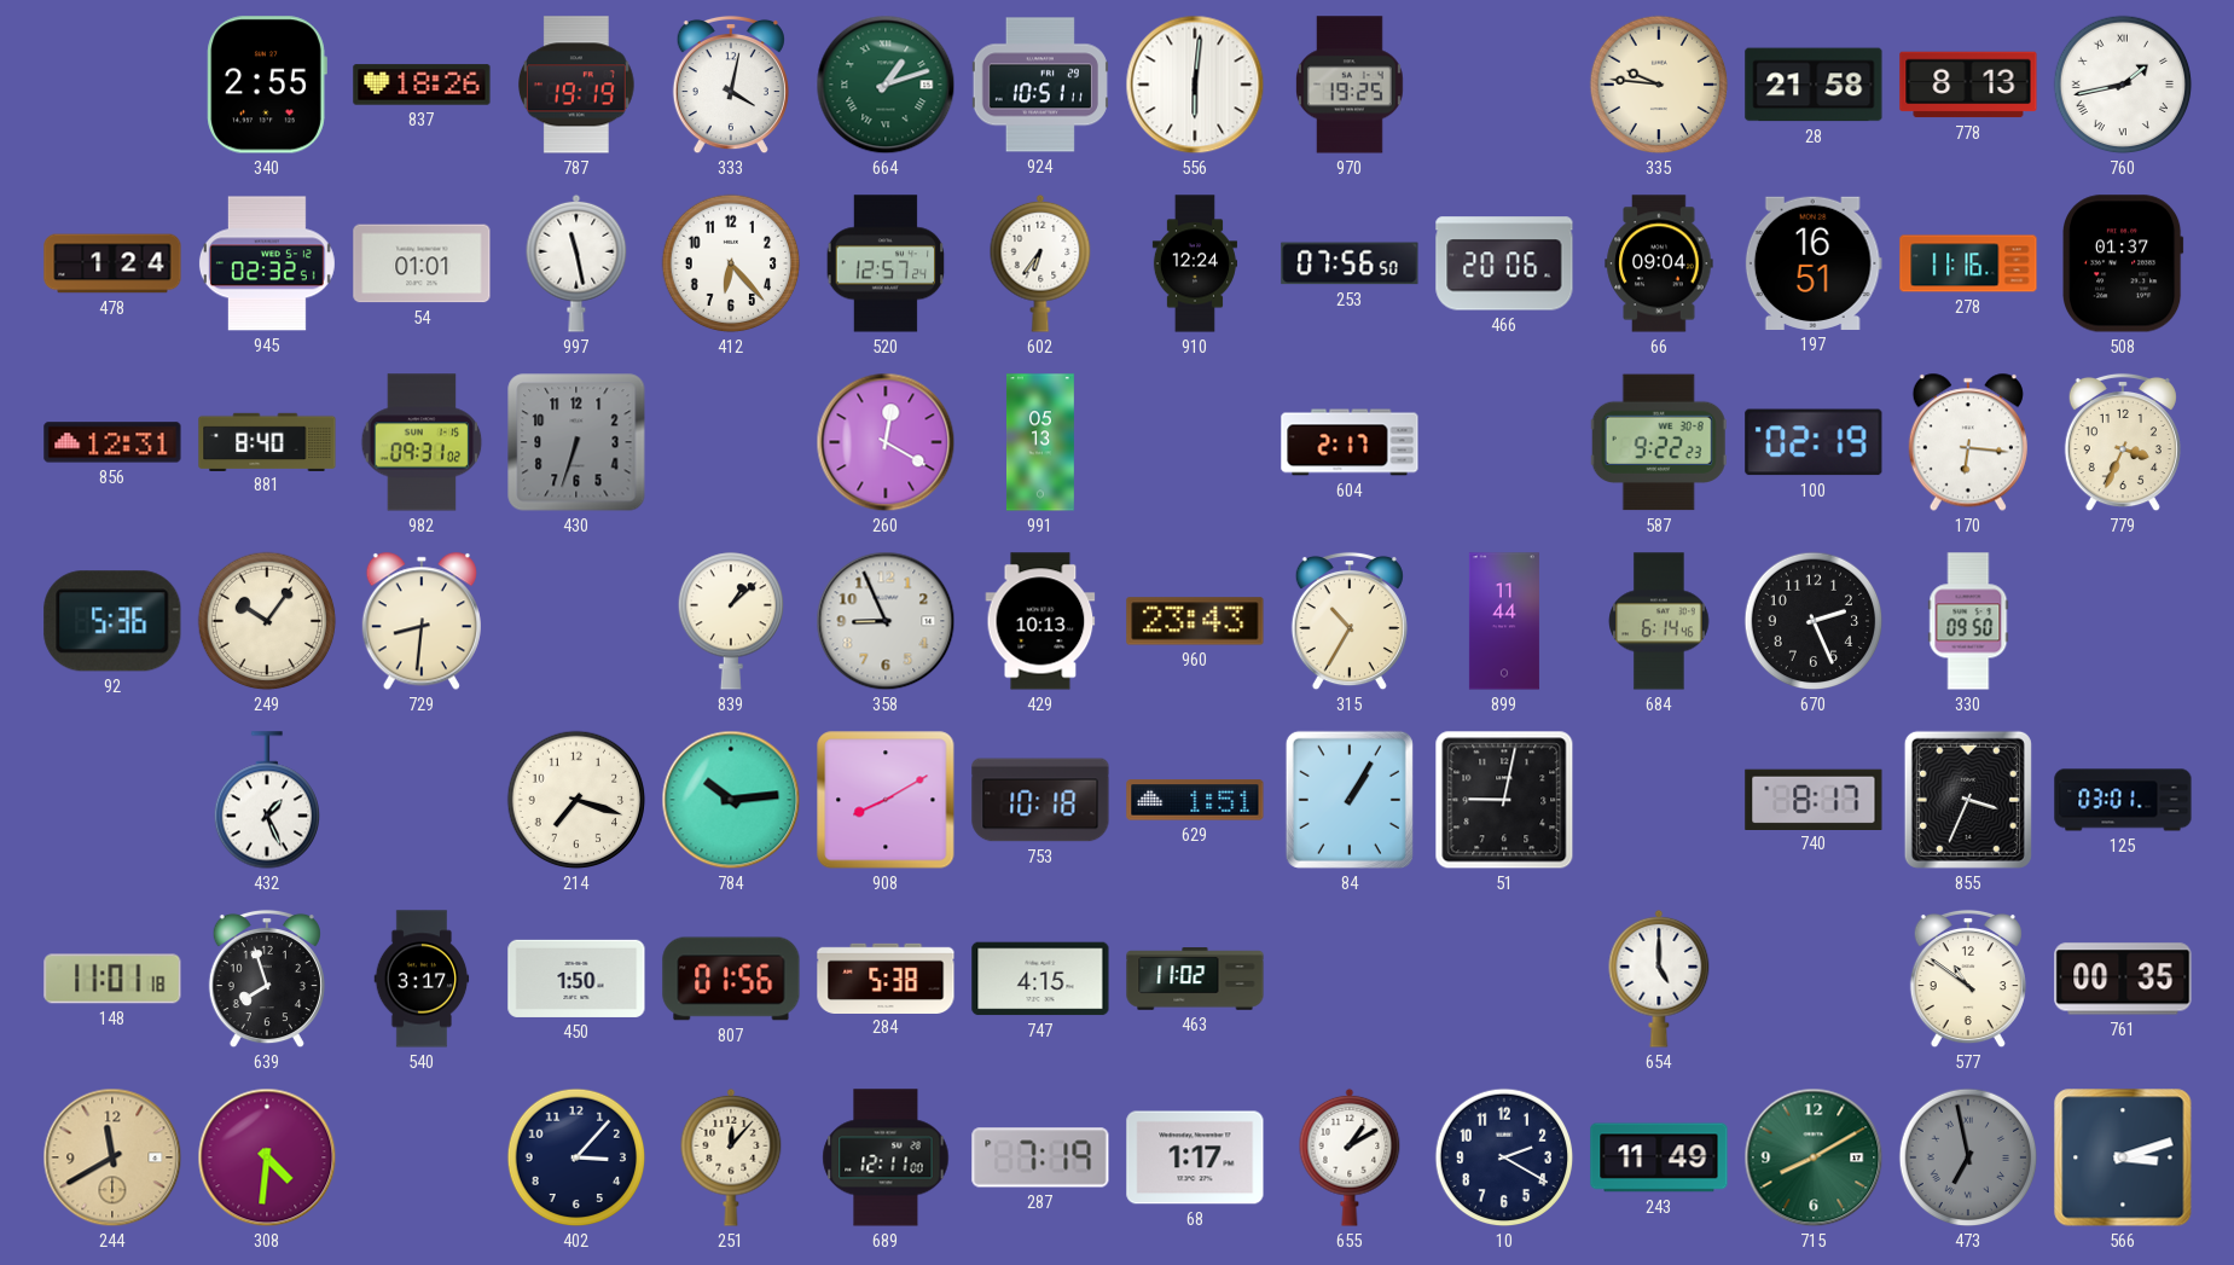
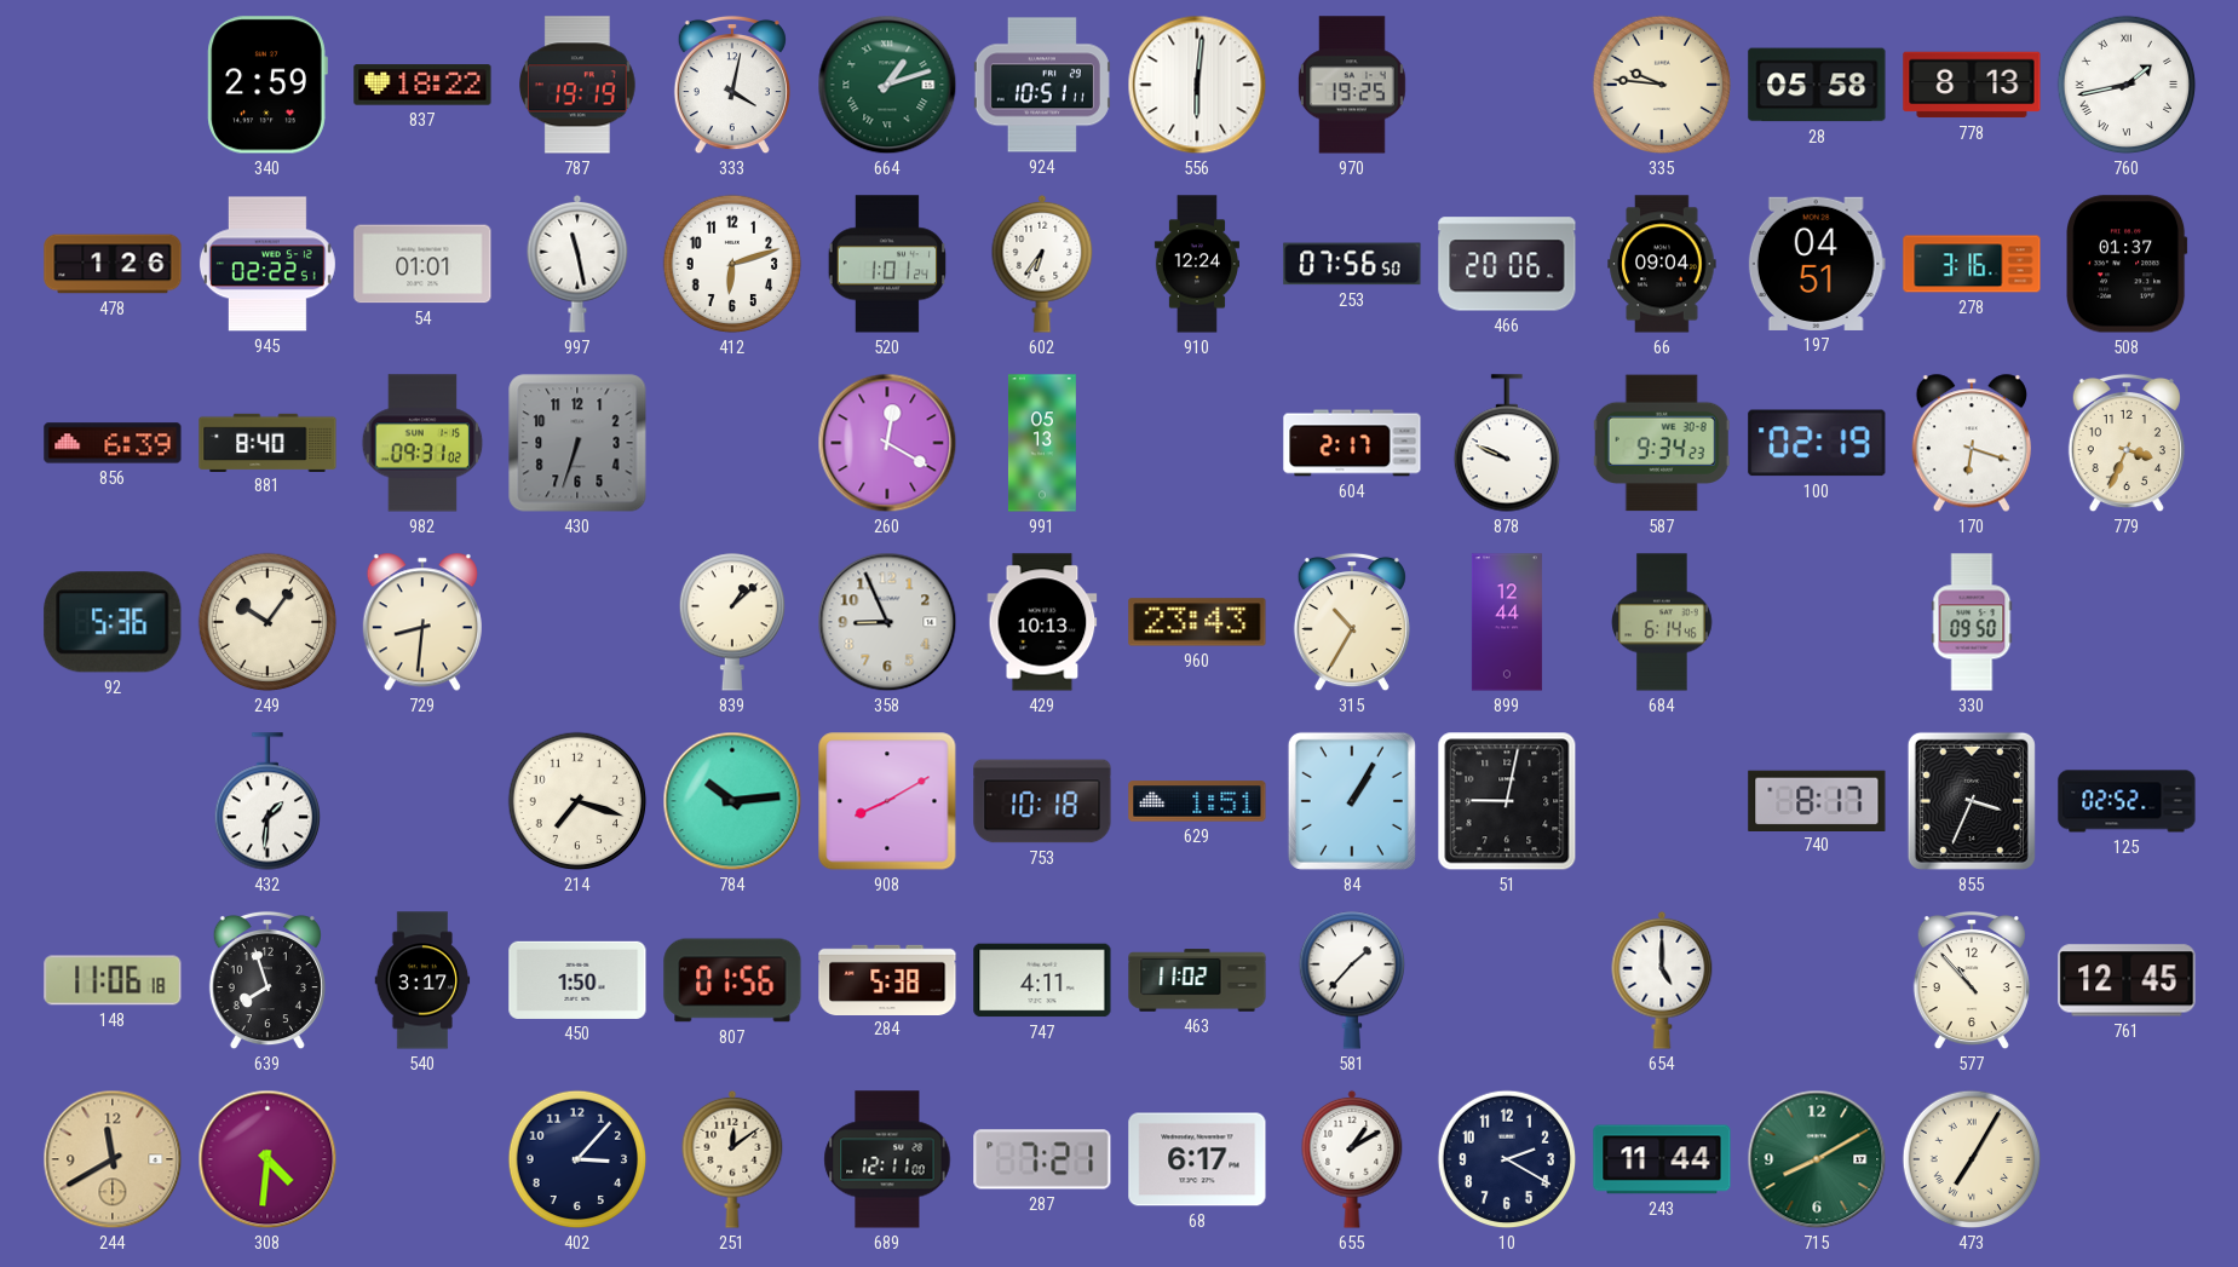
340: 2:55 -> 2:59
837: 18:26 -> 18:22
28: 21:58 -> 05:58
478: 1:24 -> 1:26
945: 02:32 -> 02:22
412: 6:23 -> 6:12
520: 12:57 -> 1:01
197: 16:51 -> 04:51
278: 11:16 -> 3:16
856: 12:31 -> 6:39
878: none -> 9:49
587: 9:22 -> 9:34
170: 6:16 -> 6:18
899: 11:44 -> 12:44
670: 2:26 -> none
432: 1:26 -> 1:31
125: 03:01 -> 02:52
148: 11:01 -> 11:06
747: 4:15 -> 4:11
581: none -> 1:37
577: 10:51 -> 10:53
761: 00:35 -> 12:45
251: 12:07 -> 12:09
287: 7:19 -> 7:21
68: 1:17 -> 6:17
243: 11:49 -> 11:44
473: 6:58 -> 7:05
473 dial: grey -> cream
566: 3:12 -> none
